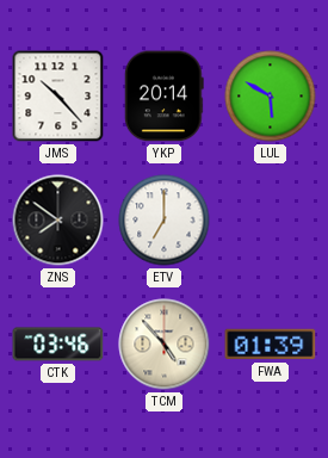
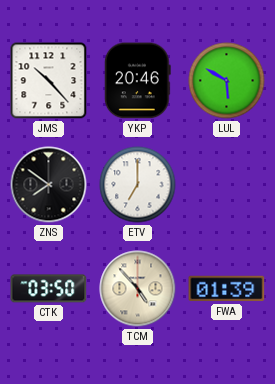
YKP: 20:14 -> 20:46
CTK: 03:46 -> 03:50
